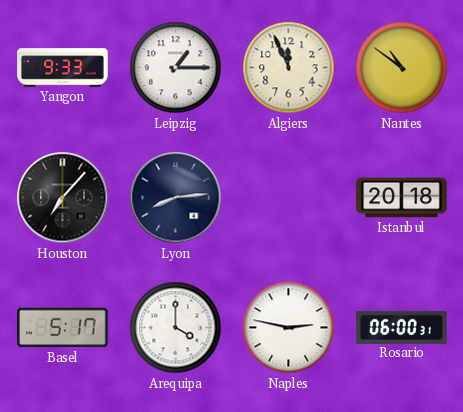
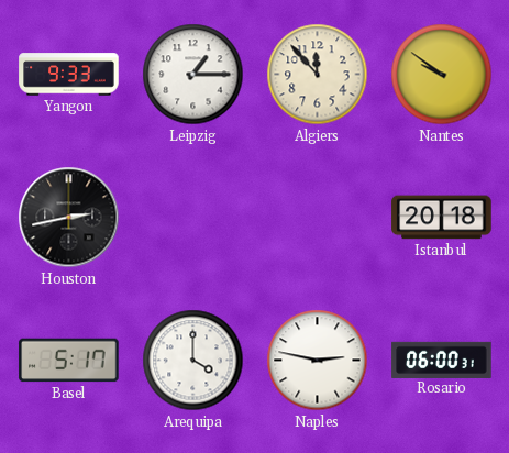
Algiers: 11:56 -> 11:53
Nantes: 10:51 -> 9:51
Houston: 7:07 -> 2:43
Lyon: 8:14 -> none
